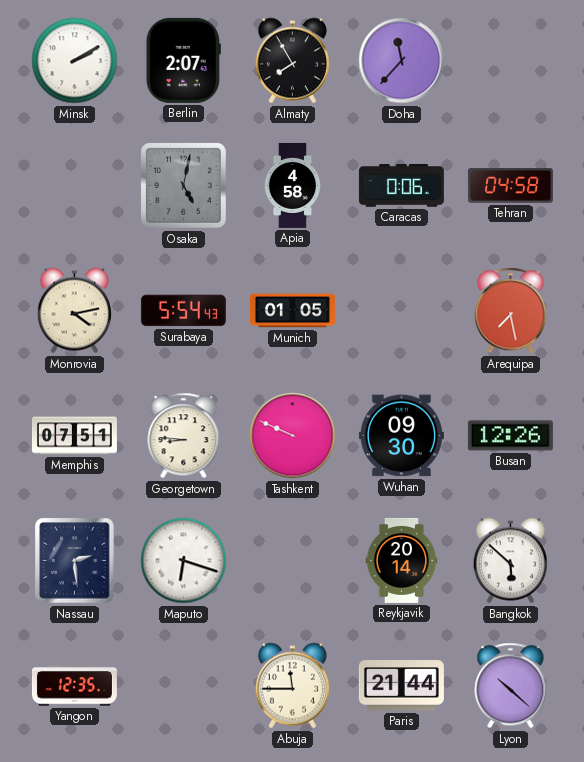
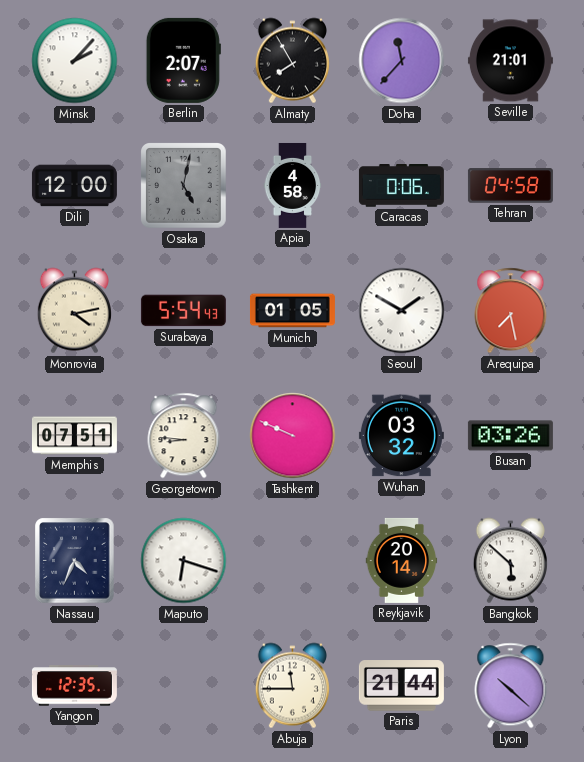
Minsk: 2:10 -> 2:07
Seville: none -> 21:01
Dili: none -> 12:00
Seoul: none -> 1:50
Wuhan: 09:30 -> 03:32
Busan: 12:26 -> 03:26
Nassau: 2:29 -> 4:34
